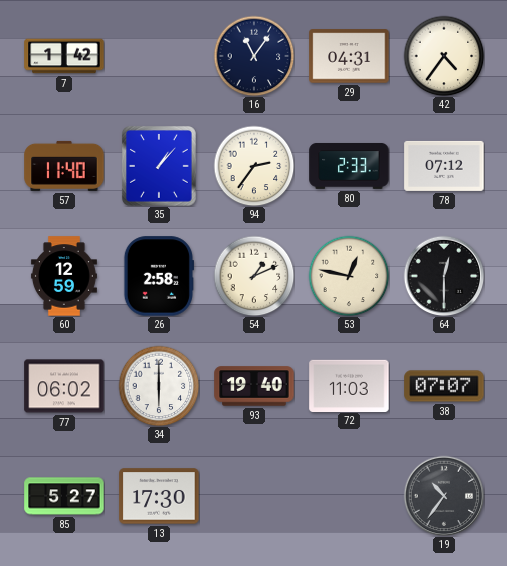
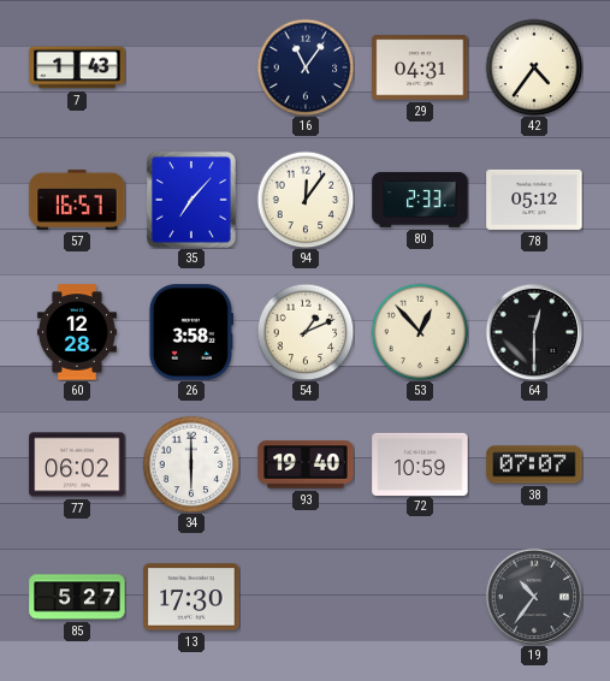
7: 1:42 -> 1:43
57: 11:40 -> 16:57
35: 1:07 -> 7:07
94: 2:36 -> 12:06
78: 07:12 -> 05:12
60: 12:59 -> 12:28
26: 2:58 -> 3:58
53: 12:47 -> 12:53
72: 11:03 -> 10:59
